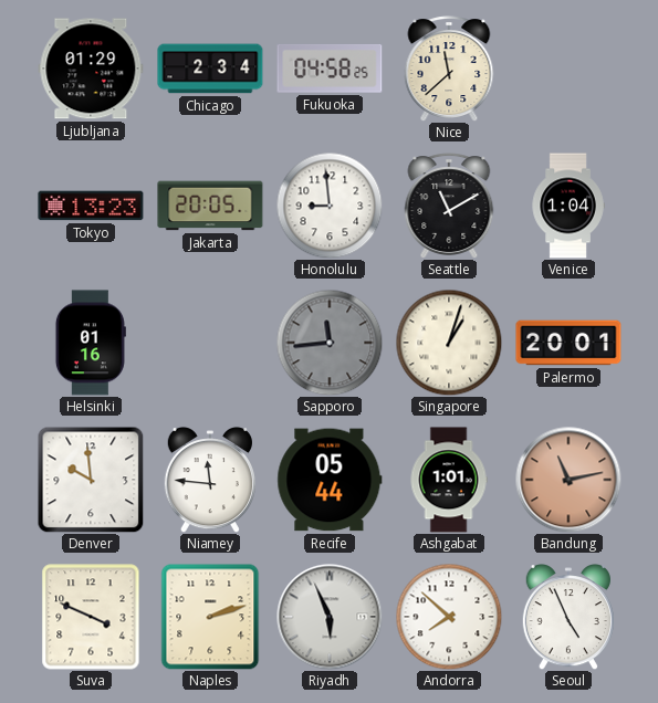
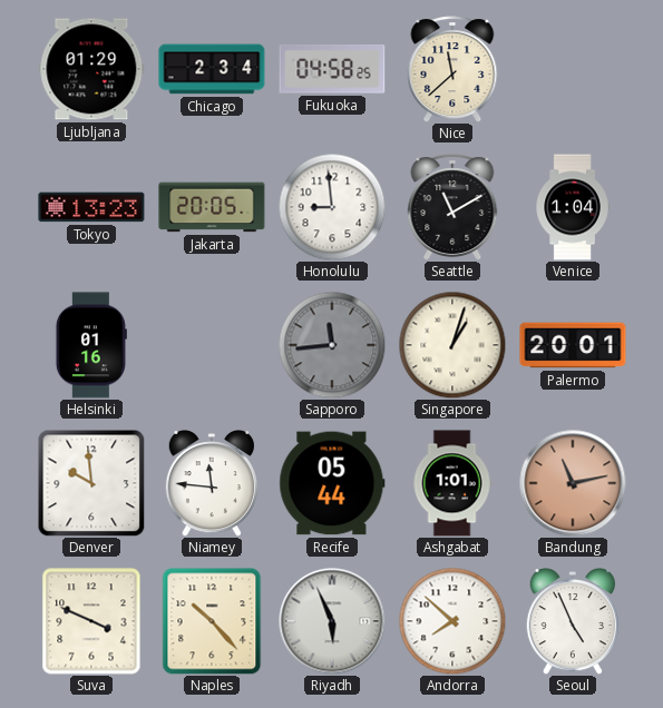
Naples: 2:12 -> 10:23
